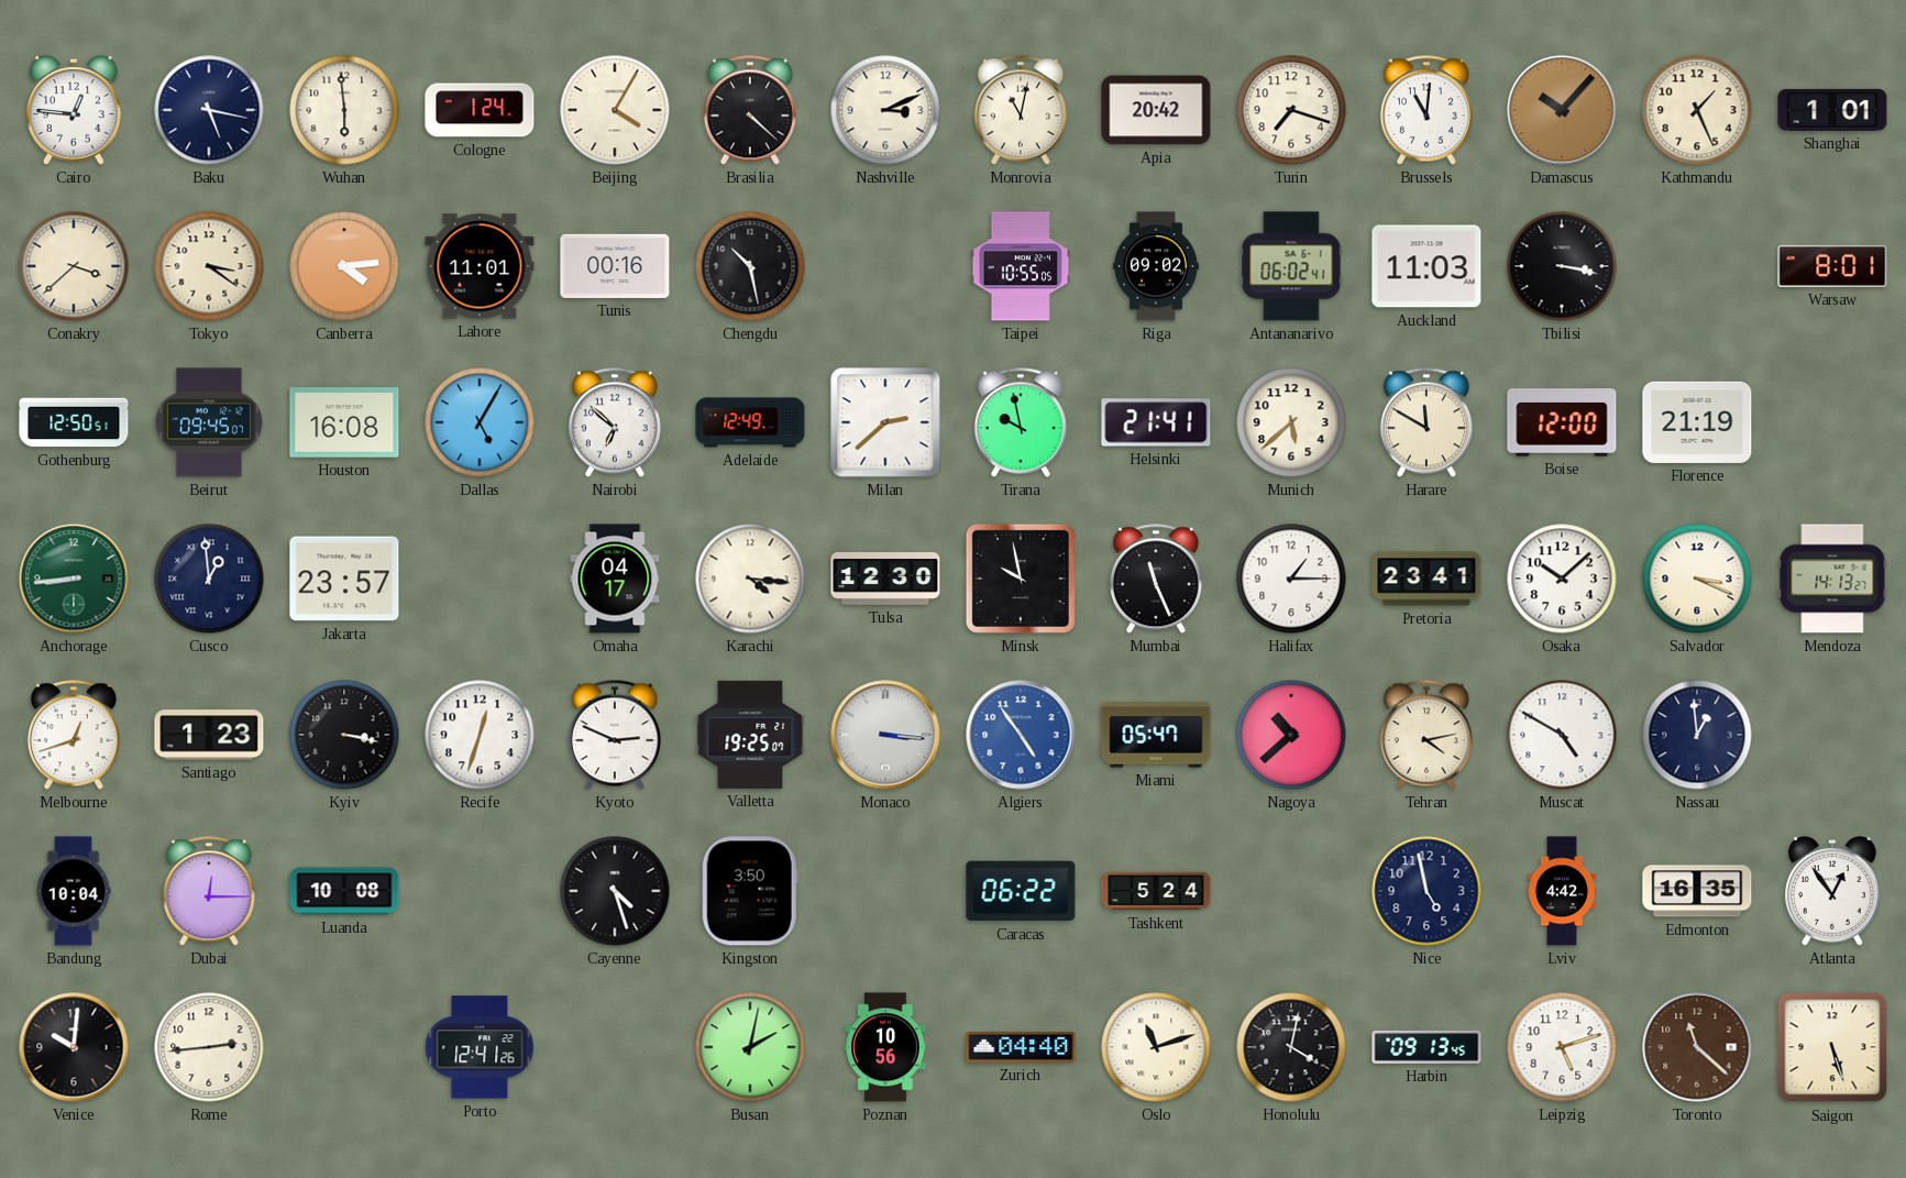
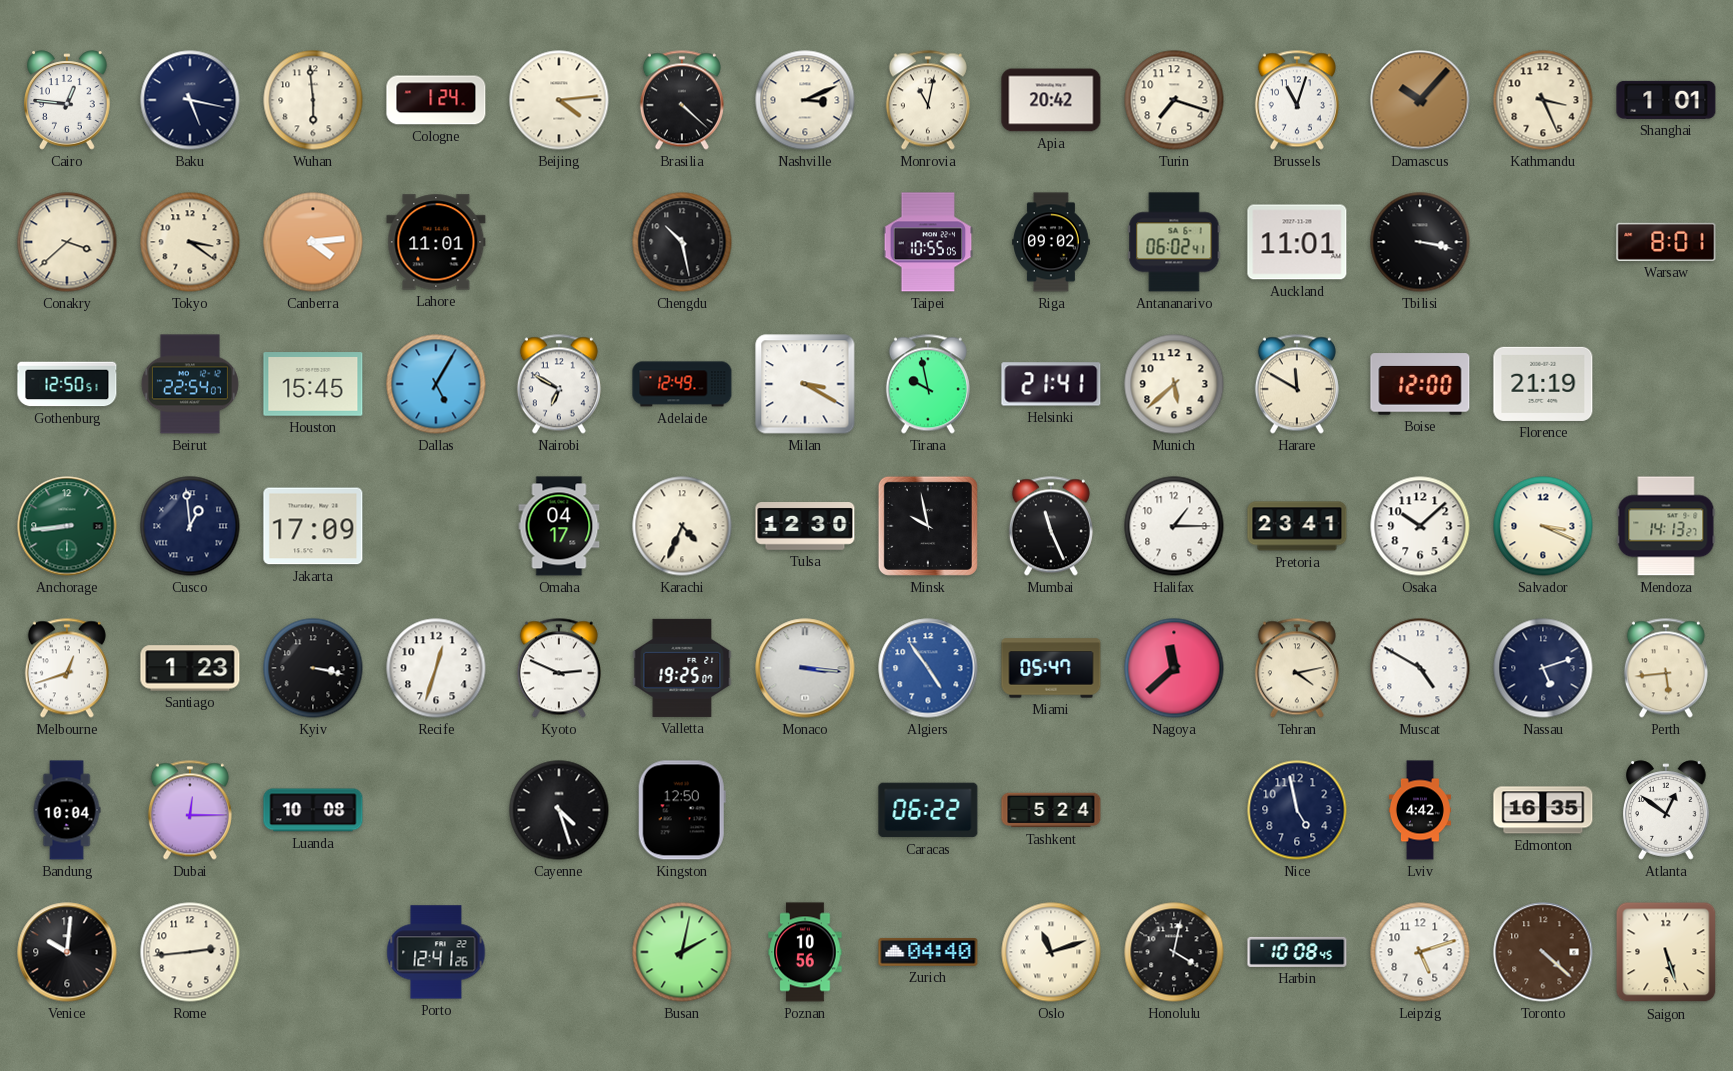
Beijing: 4:05 -> 4:14
Brussels: 11:01 -> 11:03
Kathmandu: 1:26 -> 3:26
Tunis: 00:16 -> none
Auckland: 11:03 -> 11:01
Beirut: 09:45 -> 22:54
Houston: 16:08 -> 15:45
Nairobi: 6:52 -> 6:50
Milan: 2:38 -> 3:20
Jakarta: 23:57 -> 17:09
Karachi: 4:16 -> 4:34
Nagoya: 10:38 -> 11:38
Nassau: 12:59 -> 5:12
Perth: none -> 5:44
Kingston: 3:50 -> 12:50
Atlanta: 12:54 -> 12:51
Harbin: 09:13 -> 10:08
Toronto: 11:22 -> 4:22
